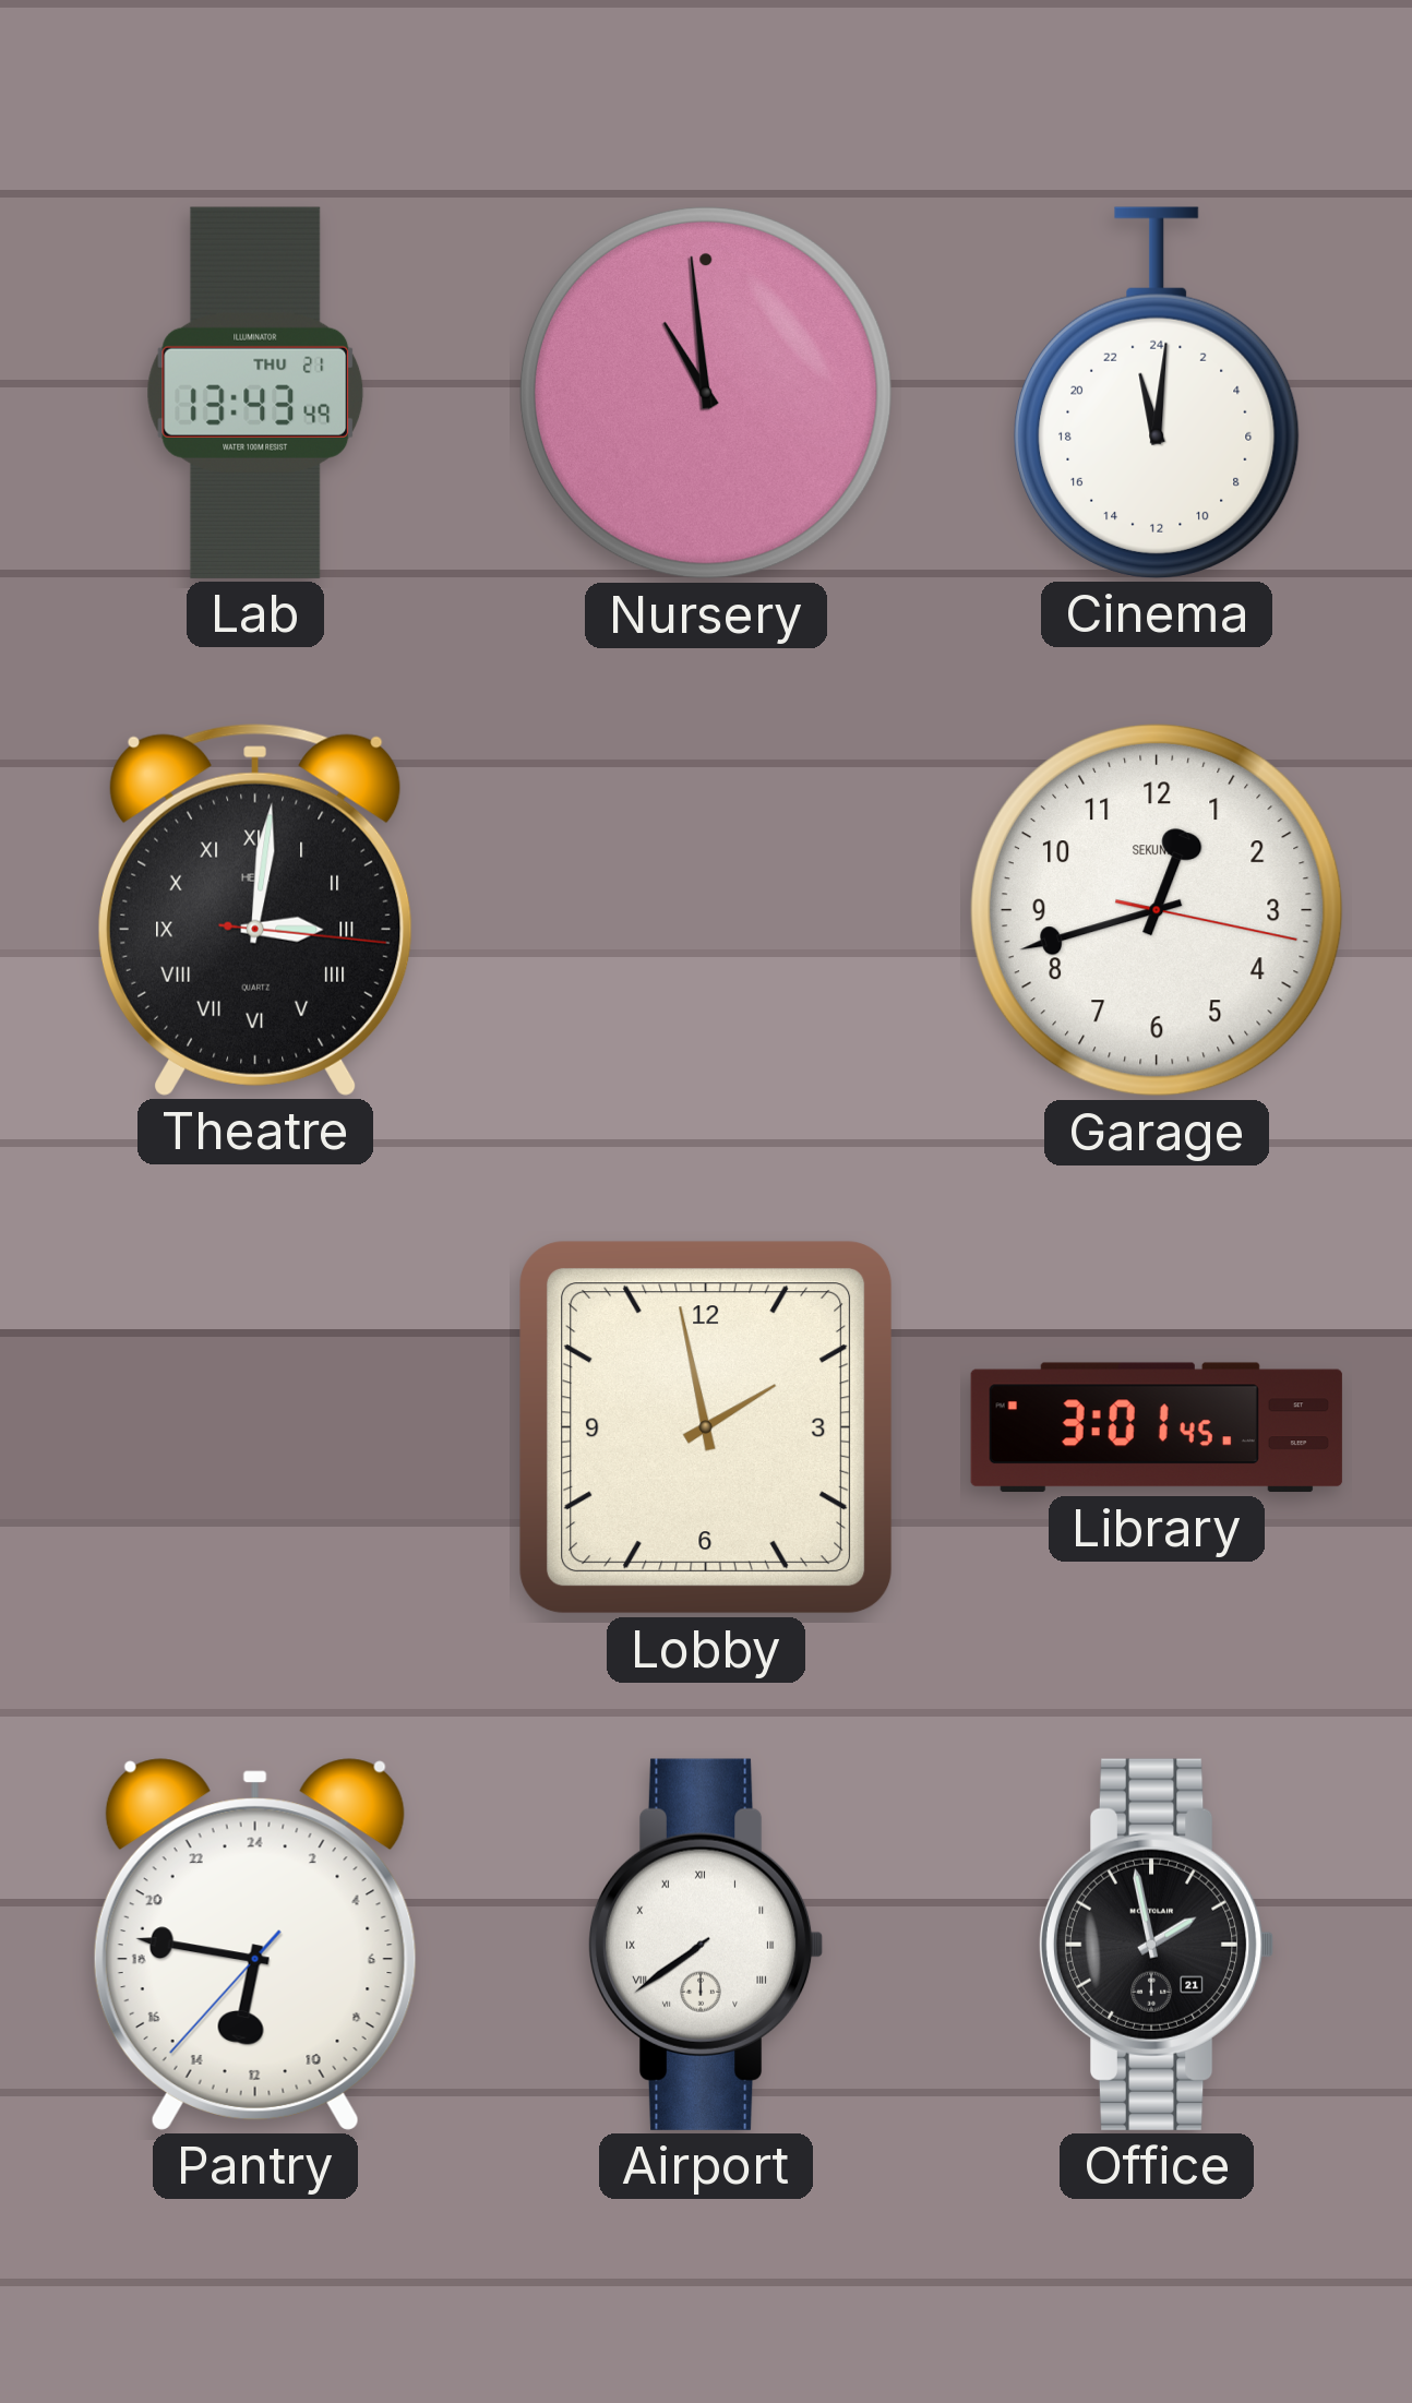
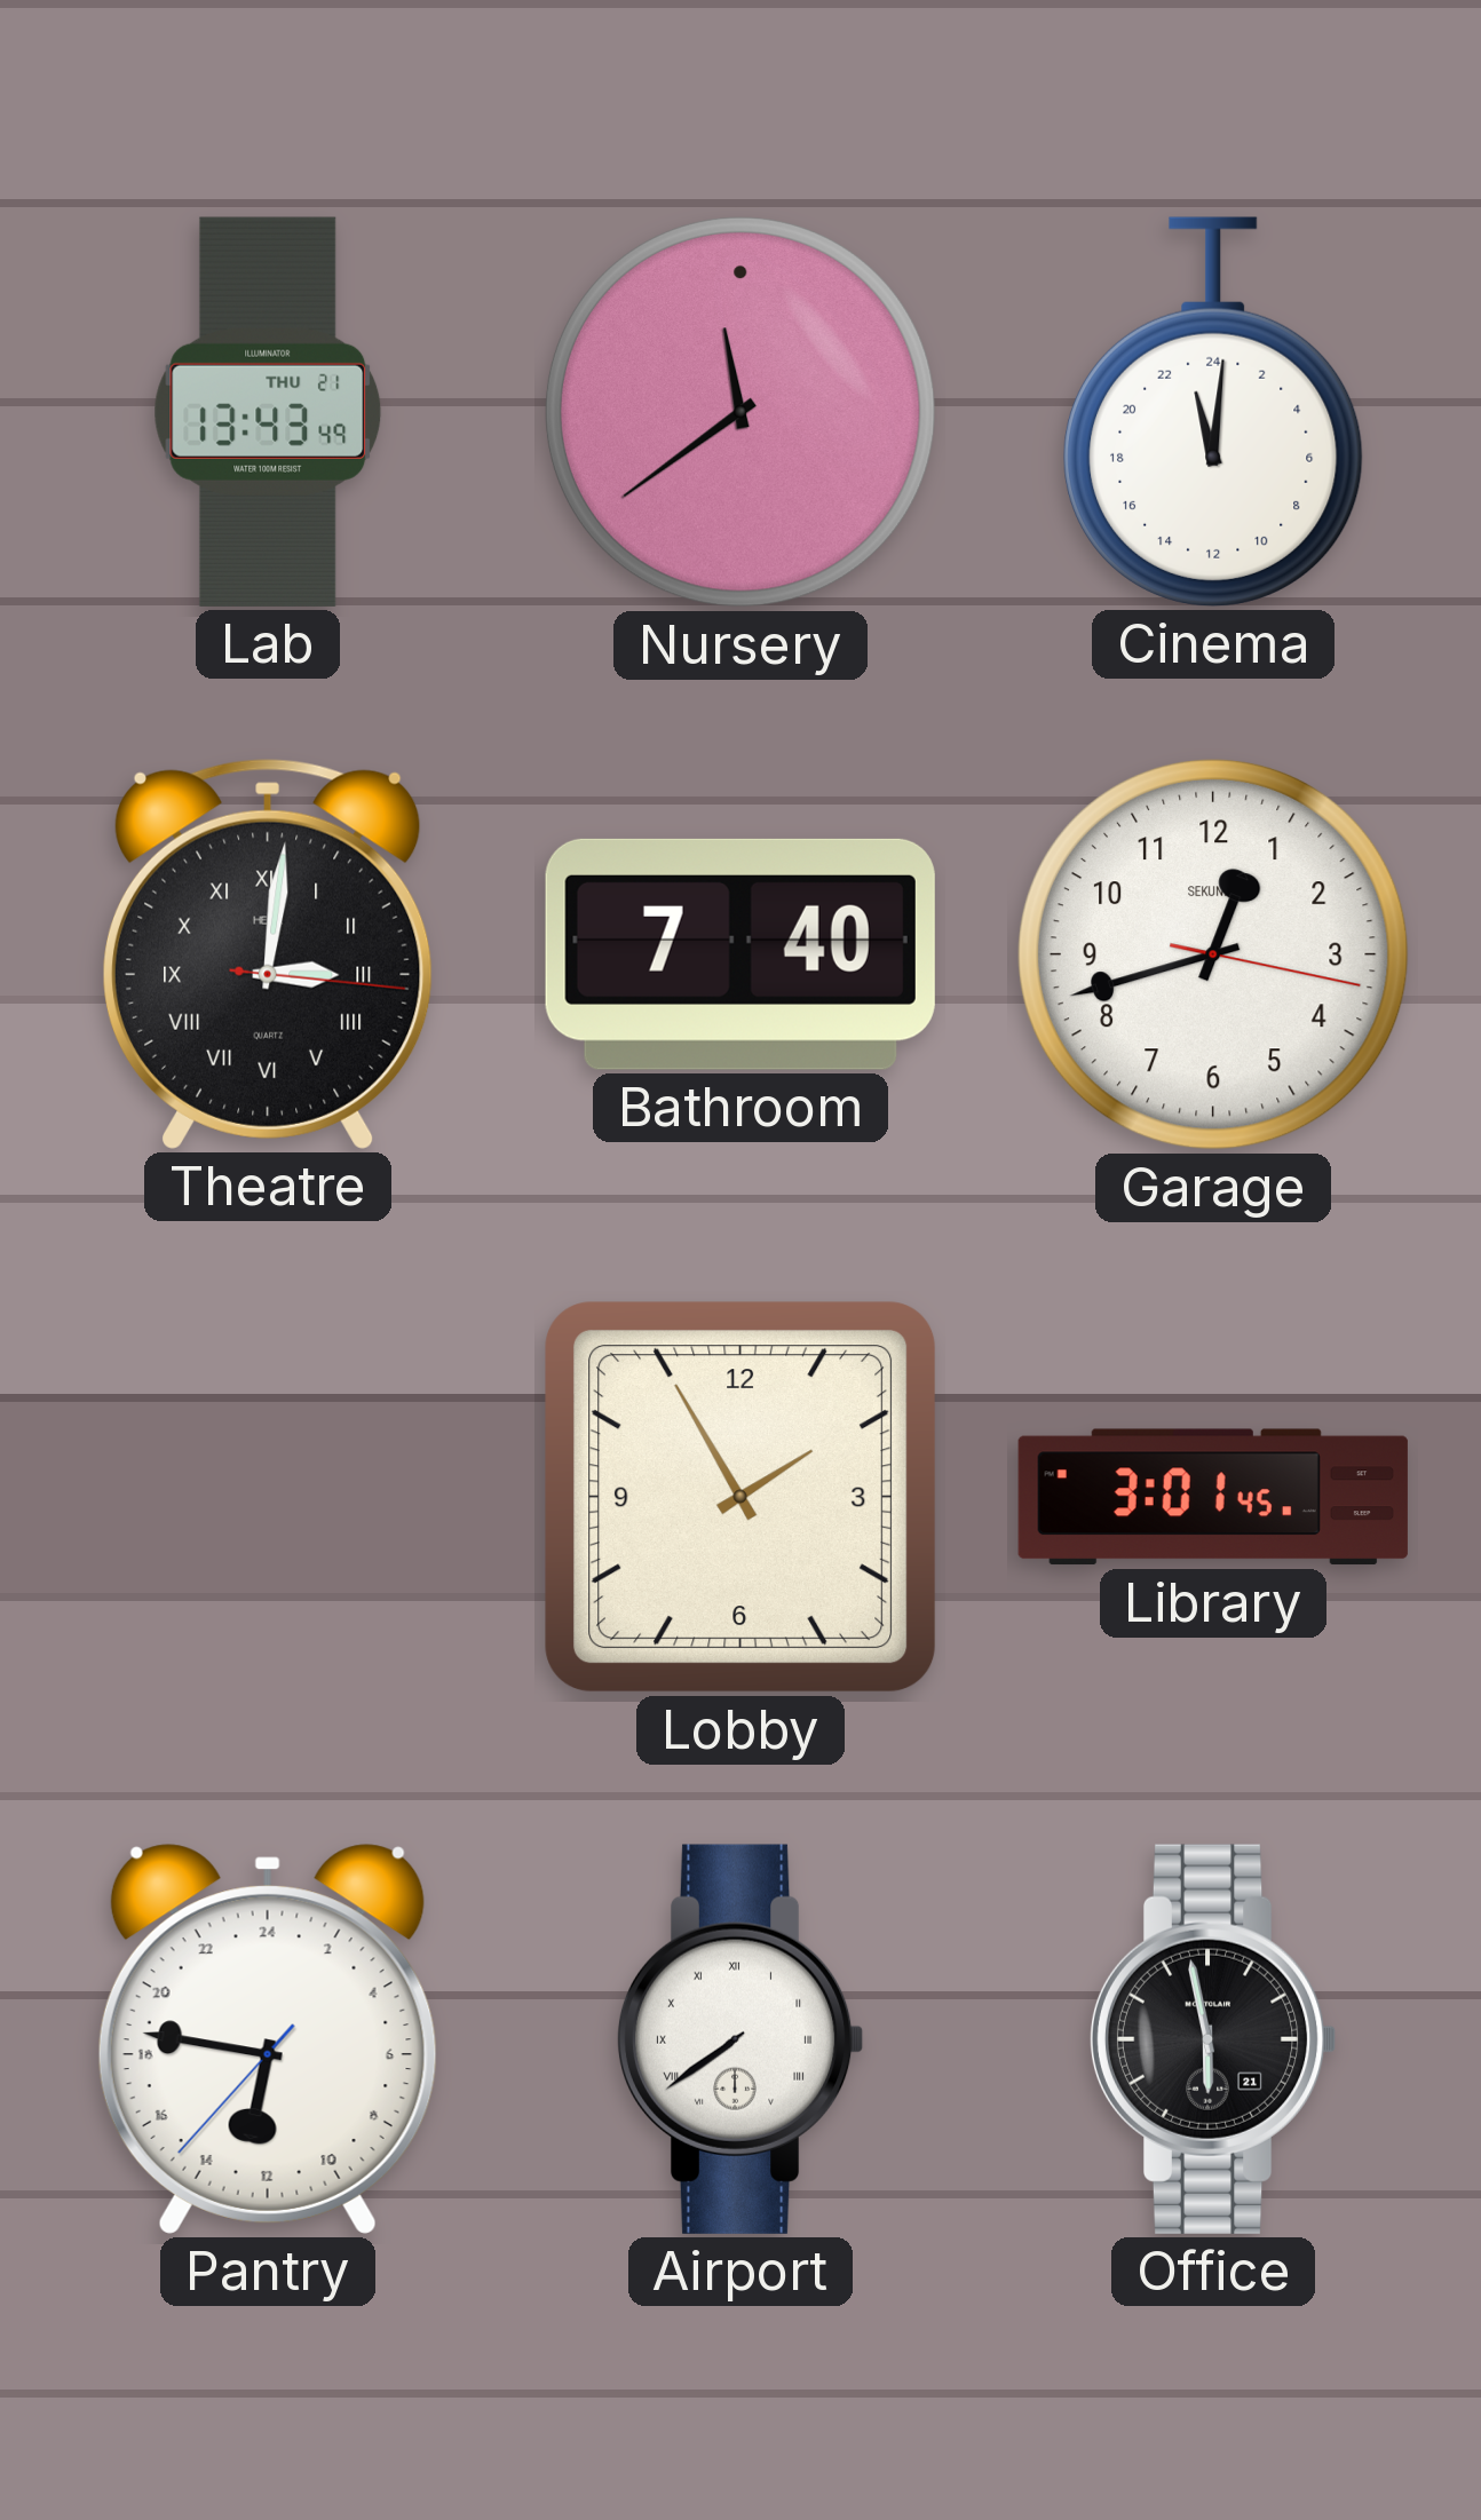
Nursery: 10:59 -> 11:39
Bathroom: none -> 7:40
Lobby: 1:58 -> 1:55
Office: 1:58 -> 5:58
